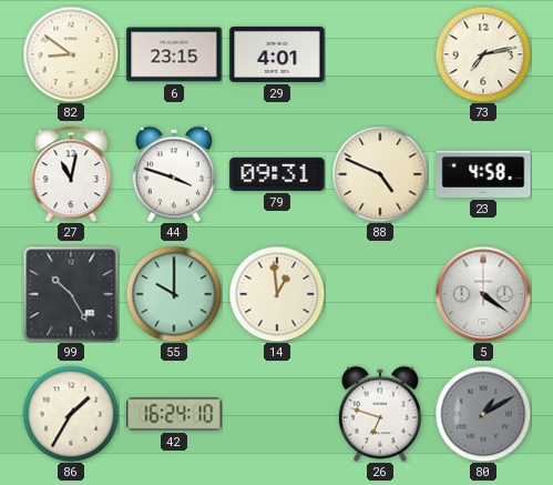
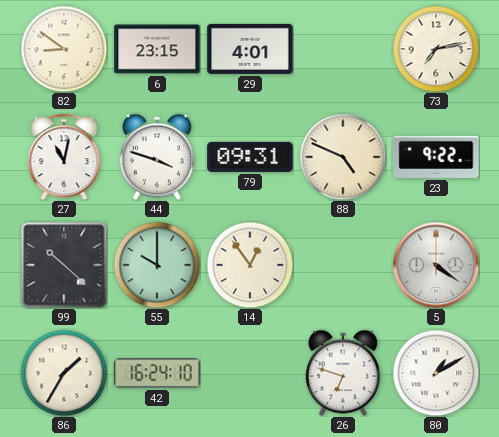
23: 4:58 -> 9:22
99: 10:25 -> 10:22
14: 12:59 -> 12:54
80 dial: grey -> white
